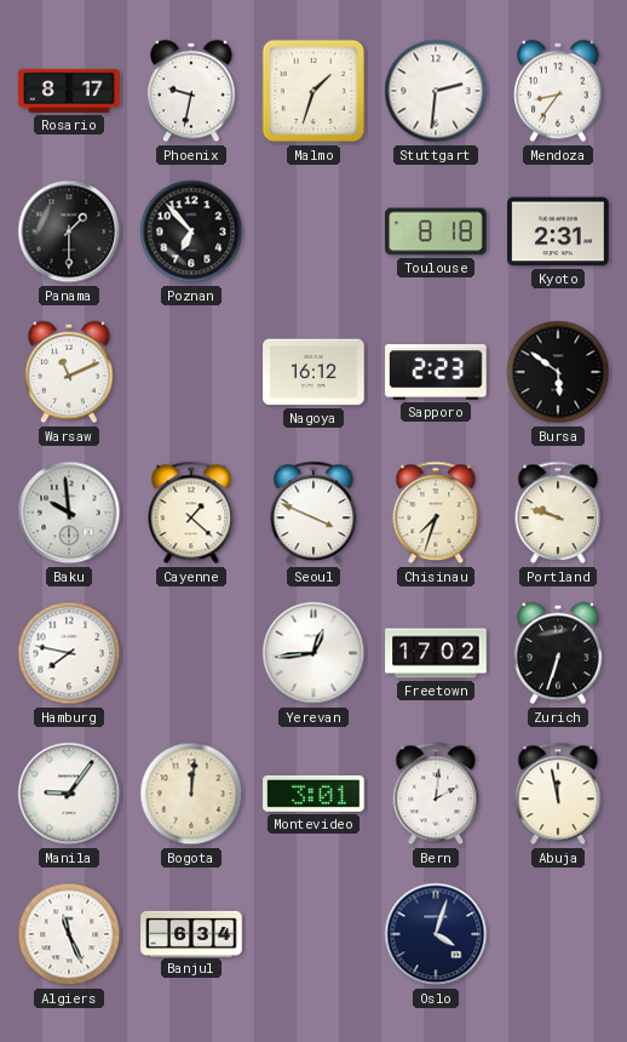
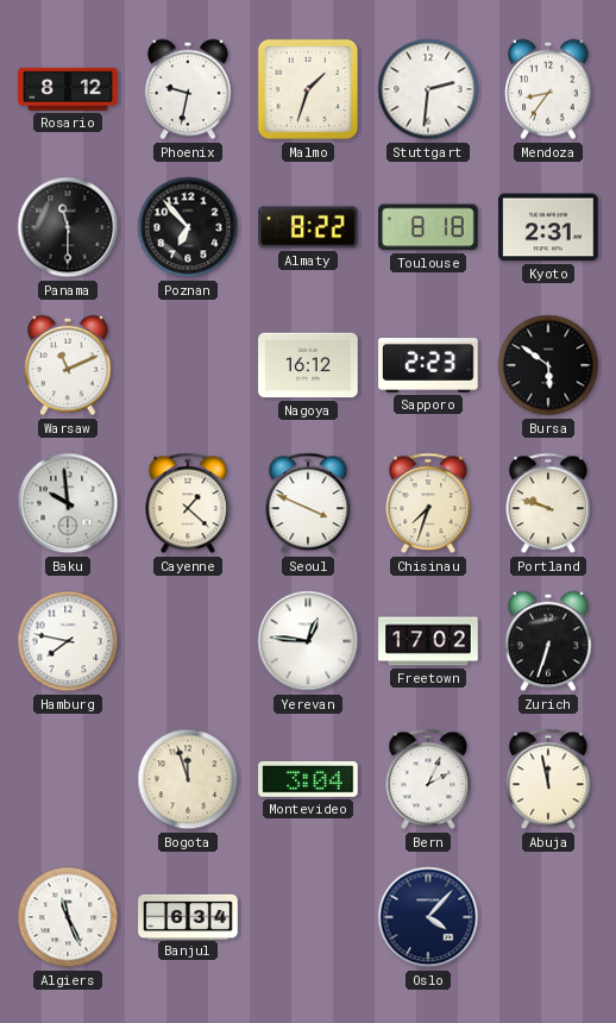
Rosario: 8:17 -> 8:12
Panama: 1:30 -> 11:30
Almaty: none -> 8:22
Yerevan: 12:44 -> 12:46
Manila: 9:06 -> none
Bogota: 12:01 -> 11:57
Montevideo: 3:01 -> 3:04
Bern: 2:01 -> 2:04
Oslo: 4:03 -> 4:07
